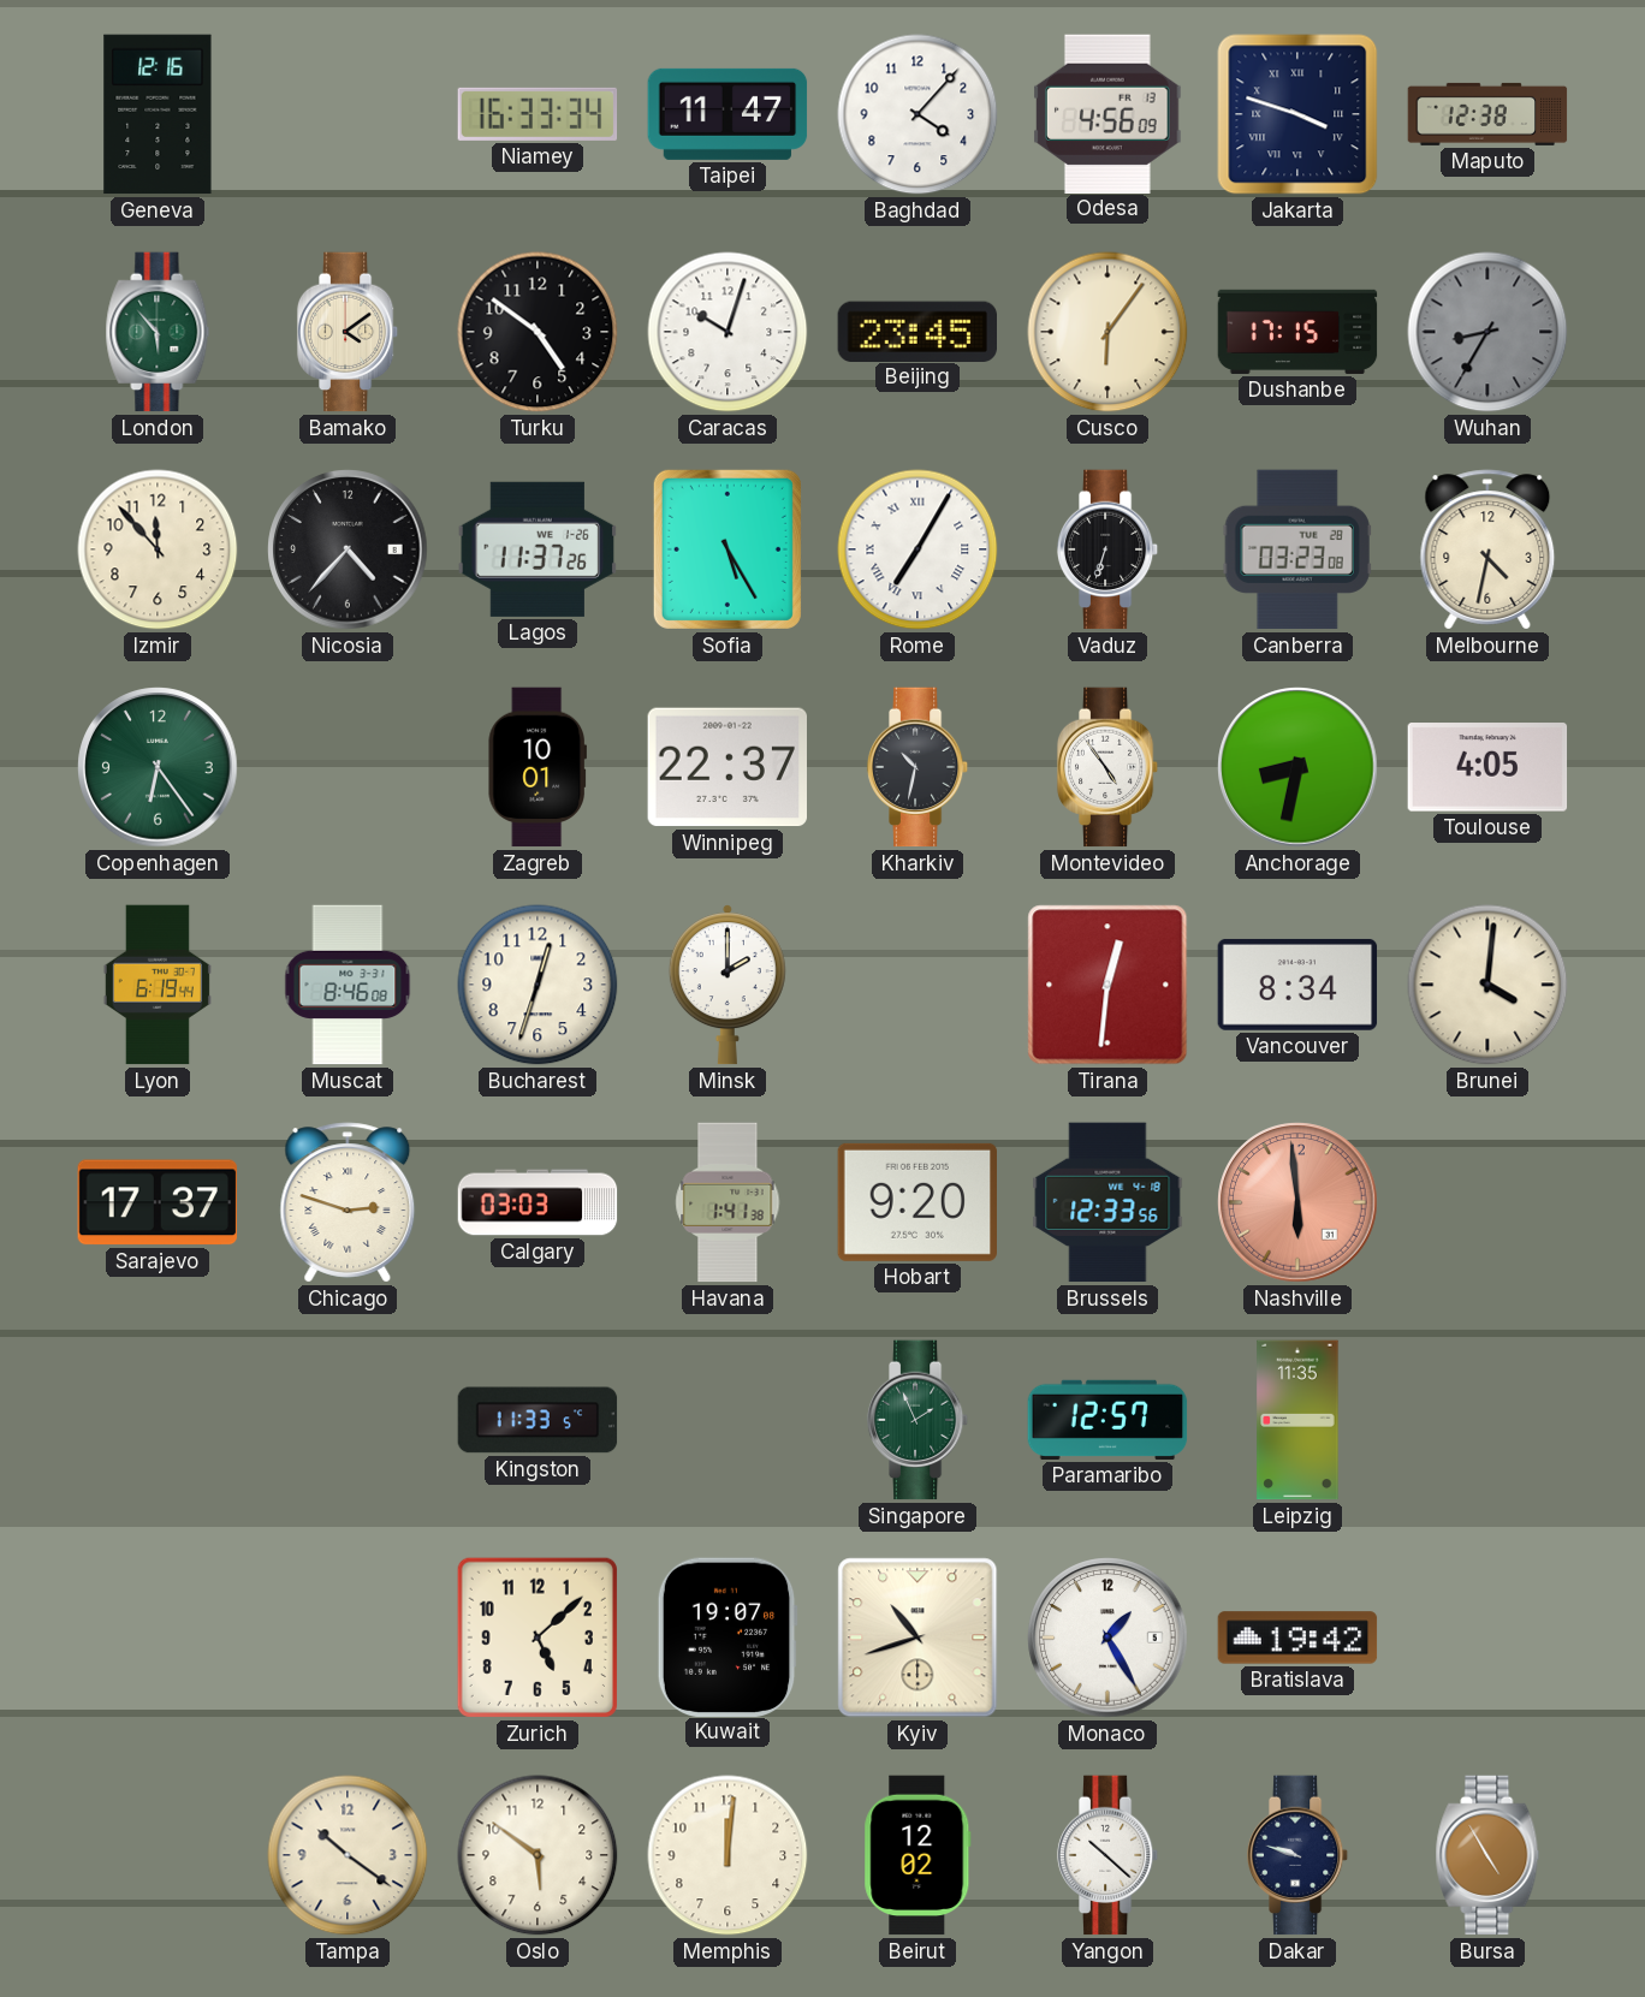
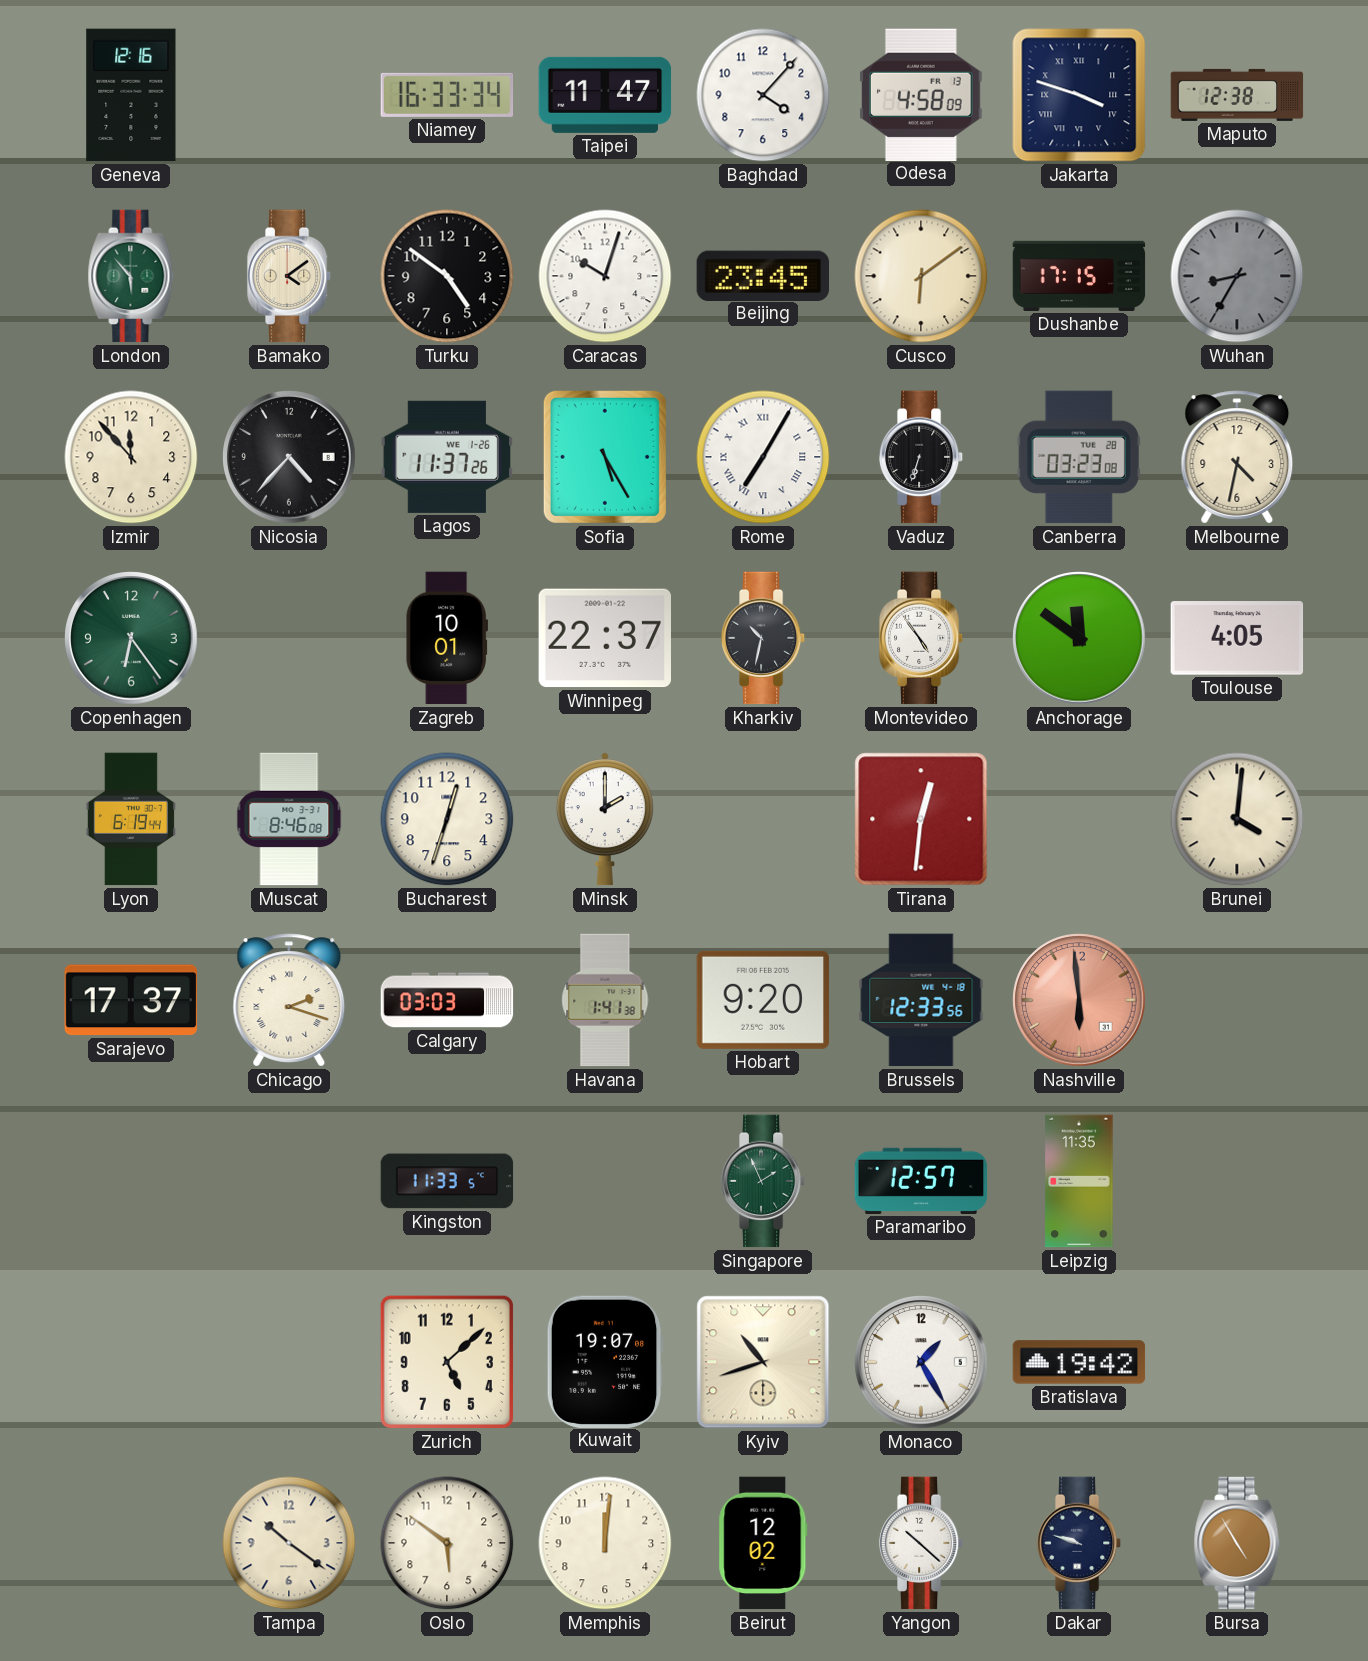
Odesa: 4:56 -> 4:58
Cusco: 6:06 -> 6:09
Anchorage: 8:32 -> 11:51
Vancouver: 8:34 -> none
Chicago: 2:48 -> 2:18
